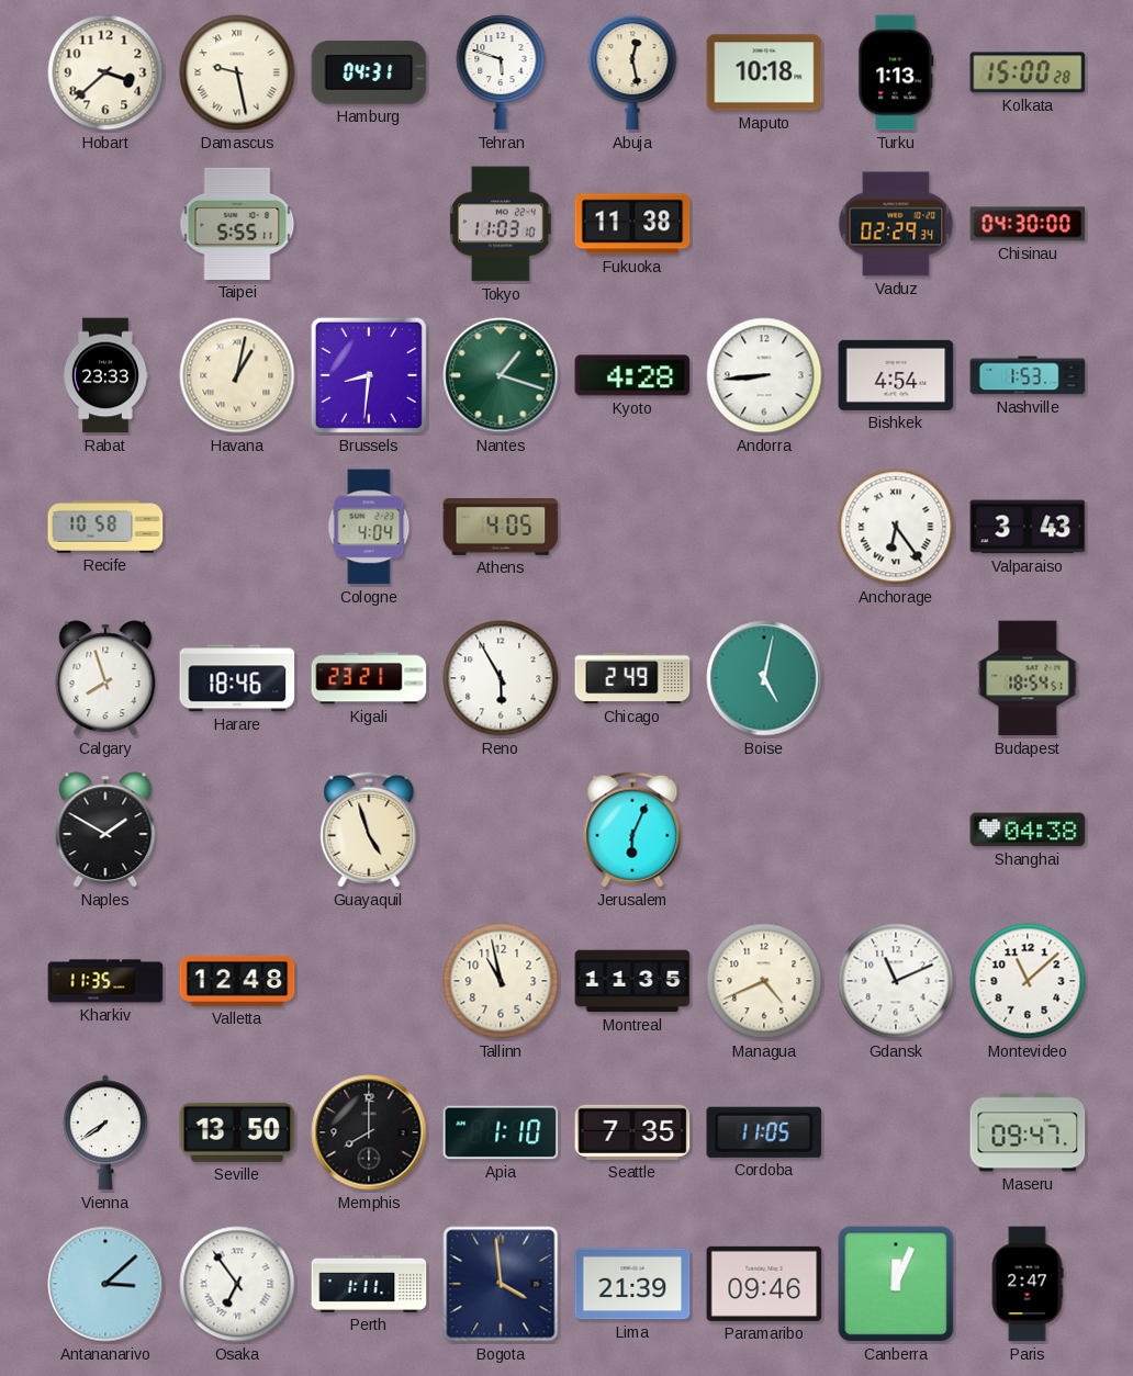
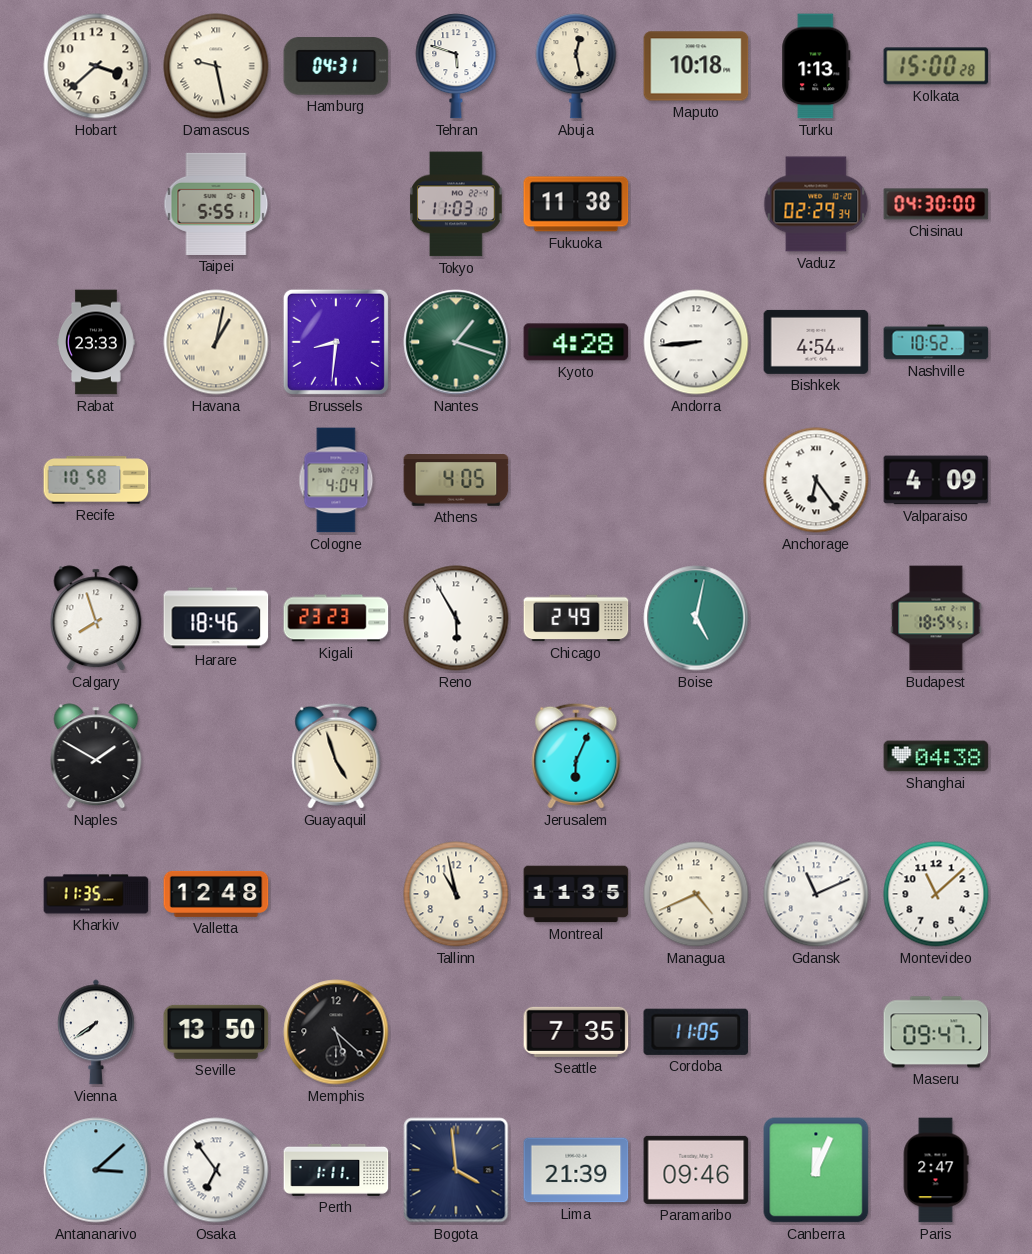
Nashville: 1:53 -> 10:52
Valparaiso: 3:43 -> 4:09
Kigali: 23:21 -> 23:23
Memphis: 8:00 -> 5:22
Apia: 1:10 -> none
